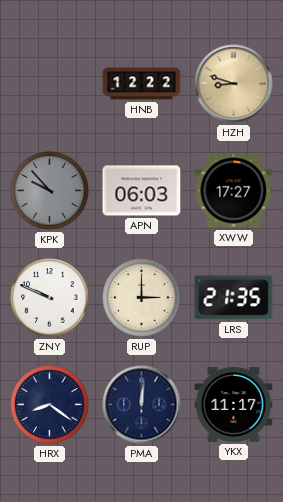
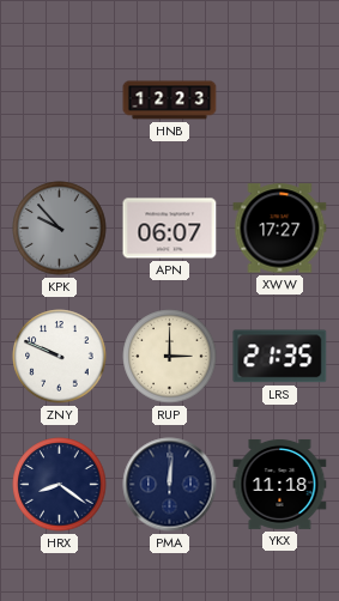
HNB: 12:22 -> 12:23
HZH: 8:48 -> none
APN: 06:03 -> 06:07
YKX: 11:17 -> 11:18
